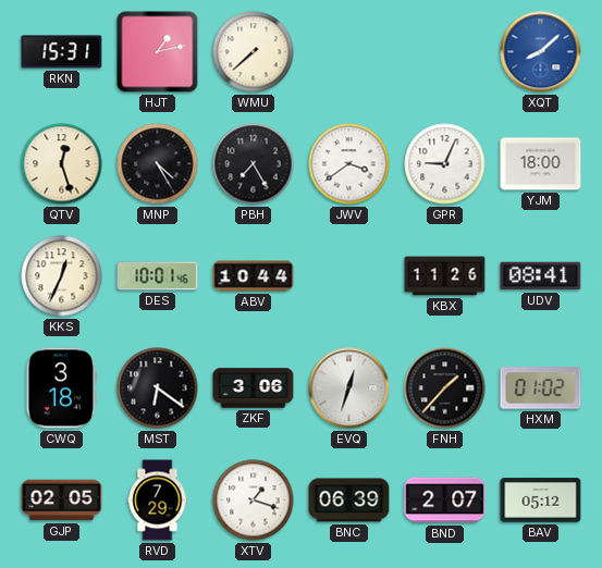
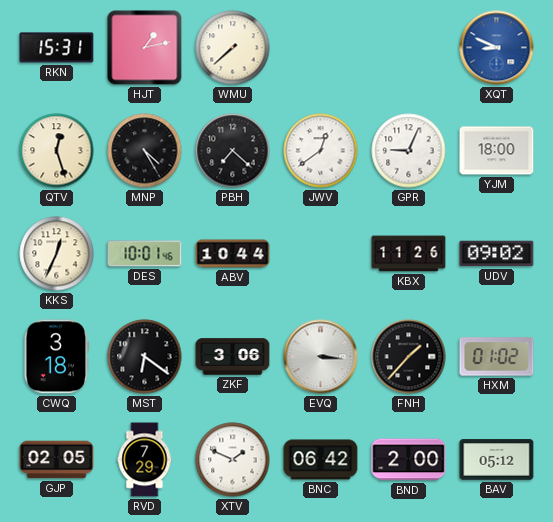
XQT: 8:08 -> 8:49
PBH: 7:25 -> 7:22
JWV: 3:39 -> 12:39
UDV: 08:41 -> 09:02
EVQ: 12:33 -> 3:16
XTV: 1:18 -> 1:49
BNC: 06:39 -> 06:42
BND: 2:07 -> 2:00
